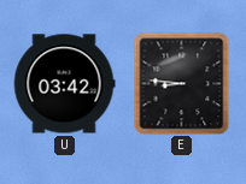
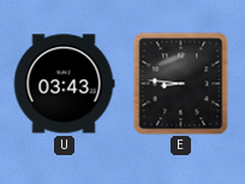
U: 03:42 -> 03:43
